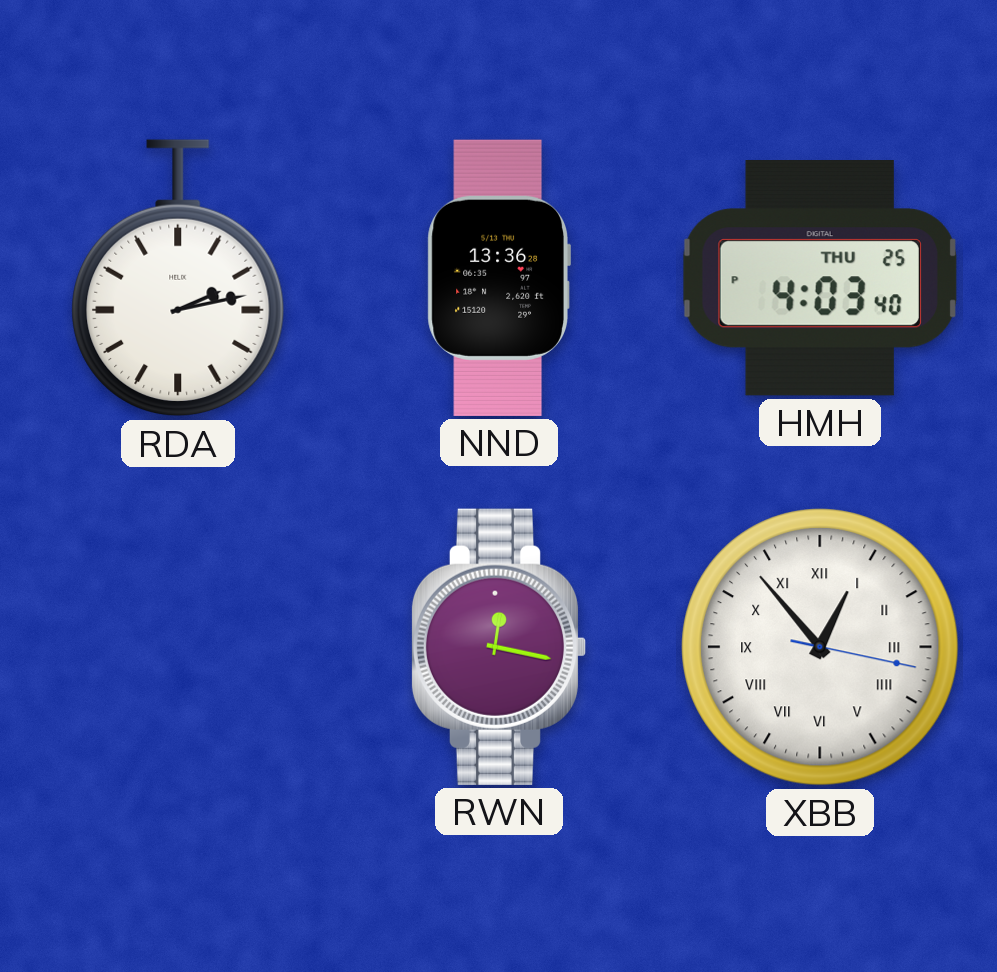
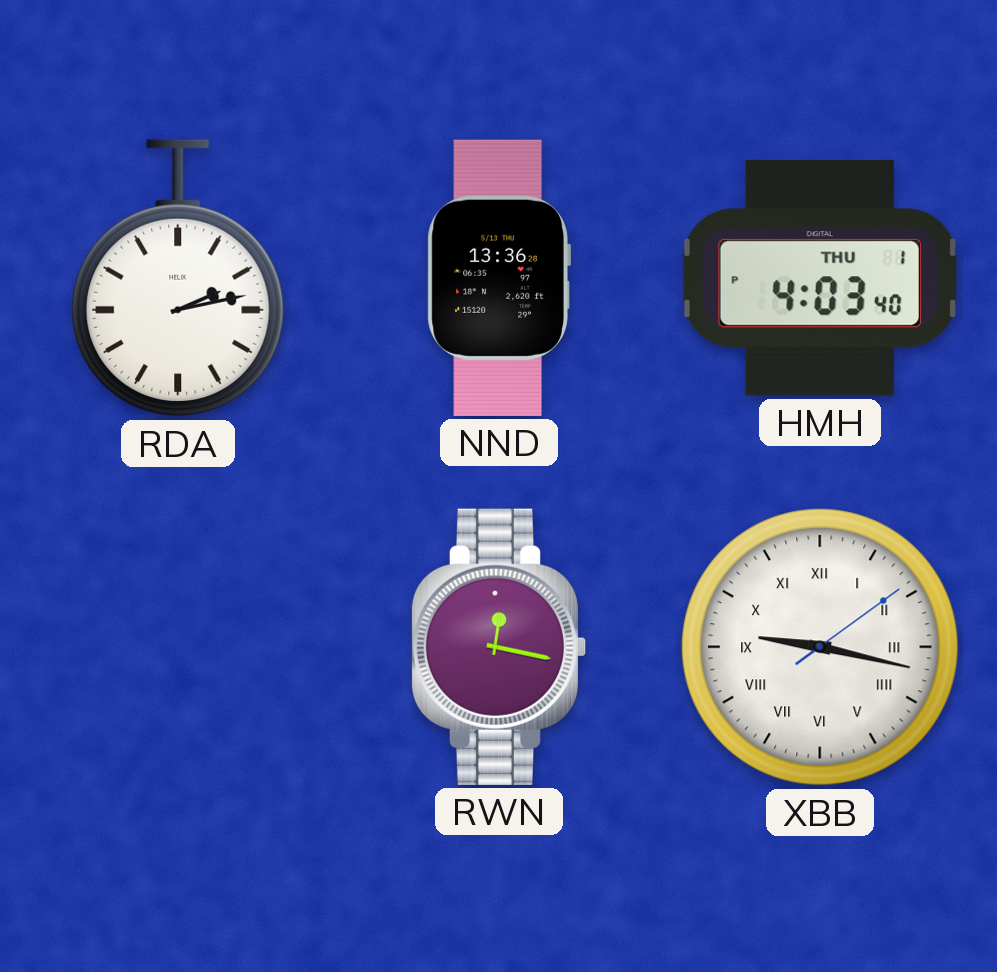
HMH date: THU 25 -> THU 1
XBB: 12:53 -> 9:17
